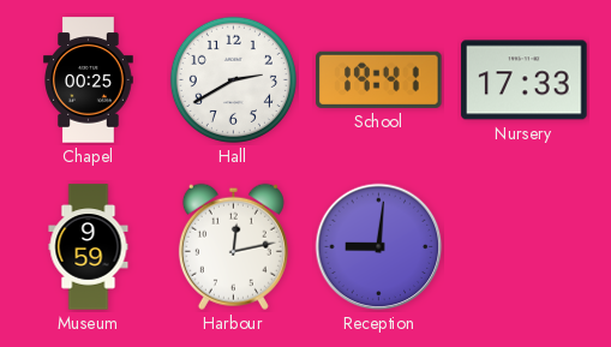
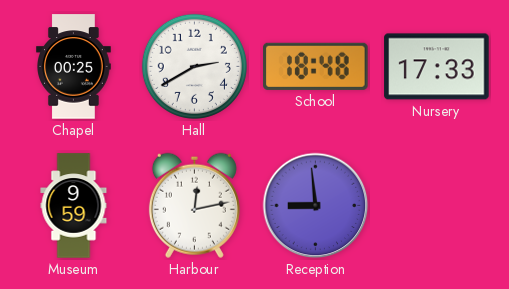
School: 19:41 -> 18:48
Reception: 9:01 -> 8:59
